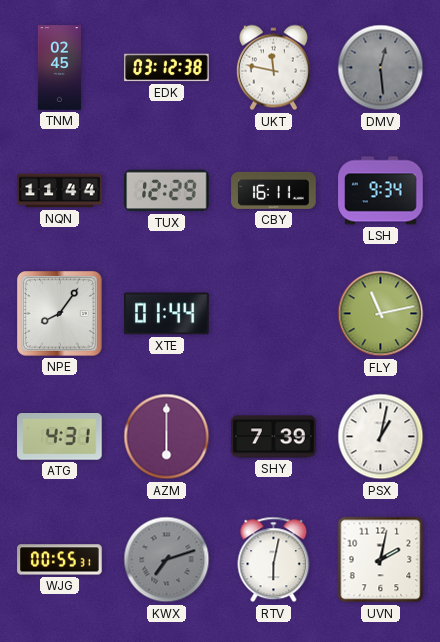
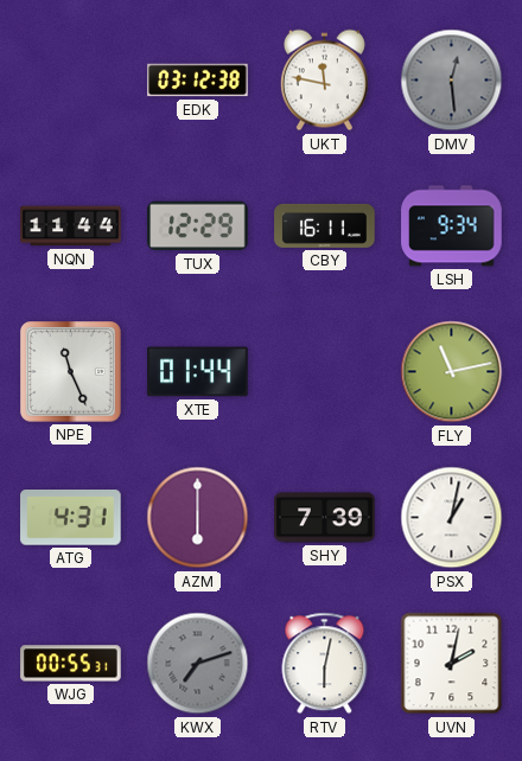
TNM: 02:45 -> none
NPE: 8:06 -> 11:26
